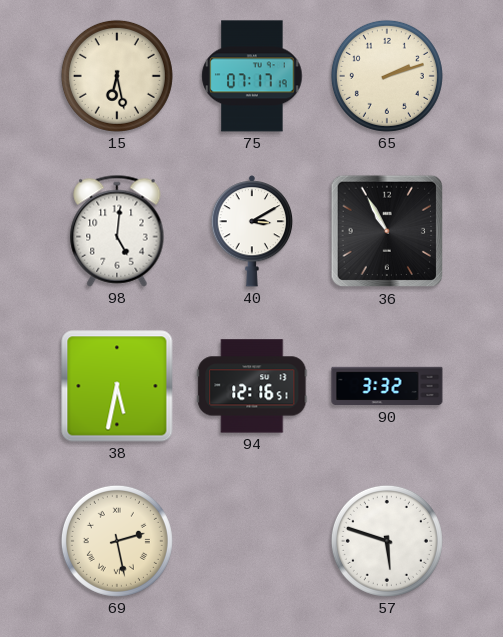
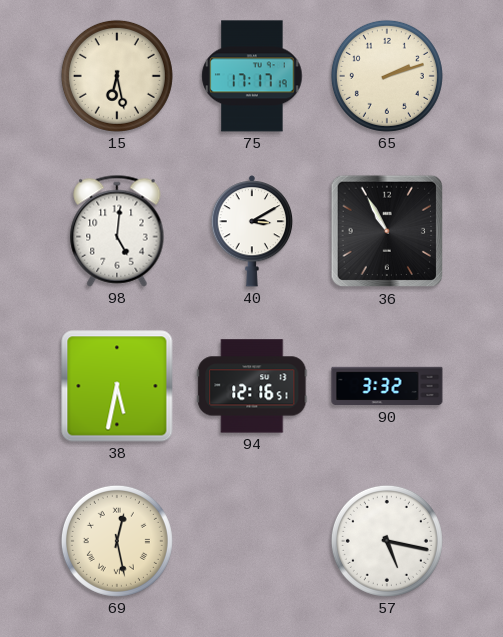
75: 07:17 -> 17:17
69: 2:28 -> 12:28
57: 5:48 -> 5:17
